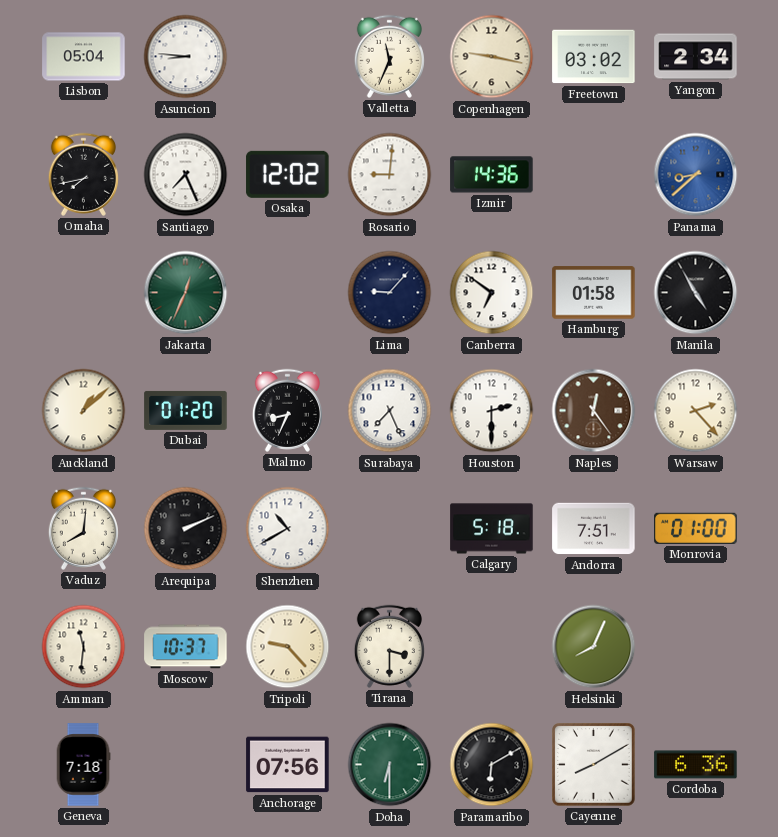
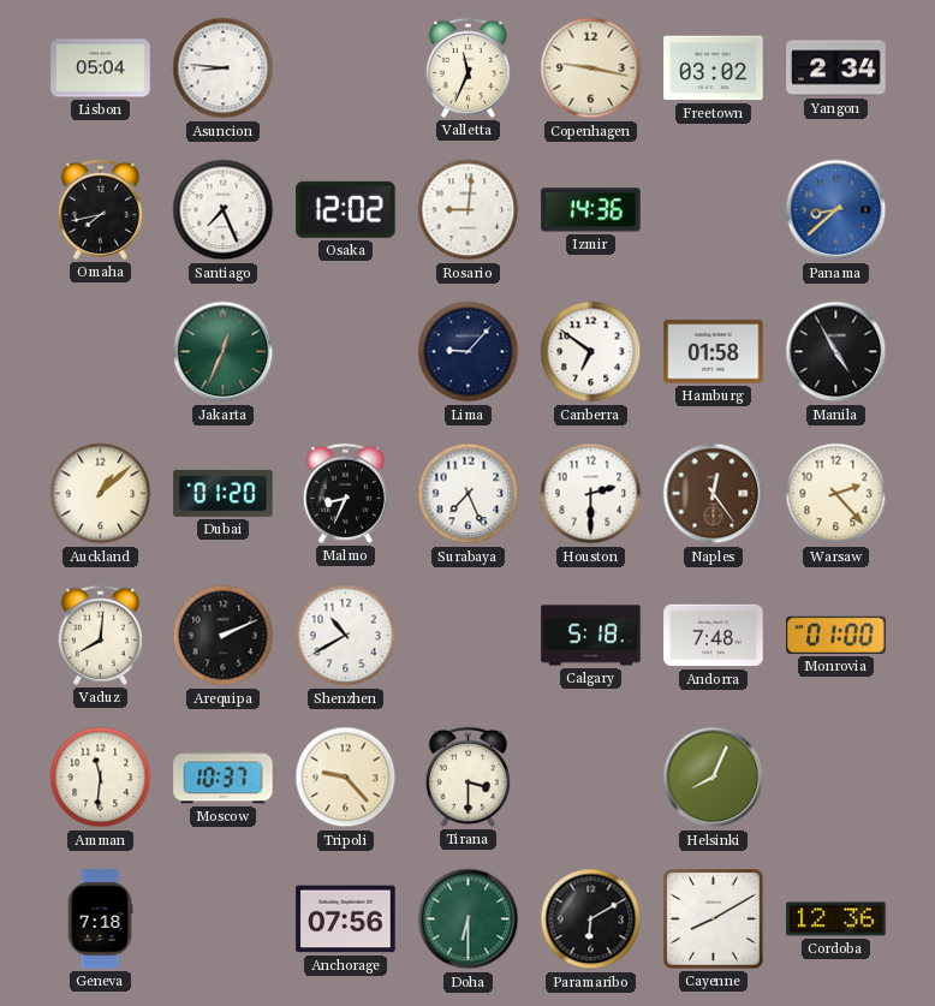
Andorra: 7:51 -> 7:48
Cordoba: 6:36 -> 12:36
